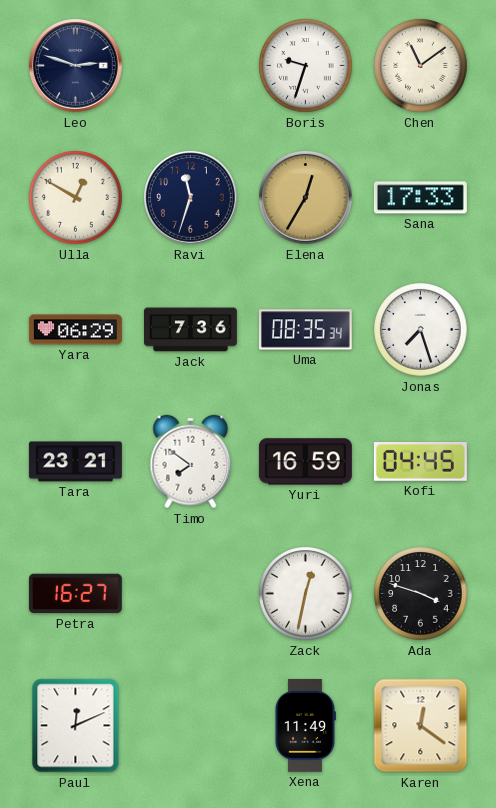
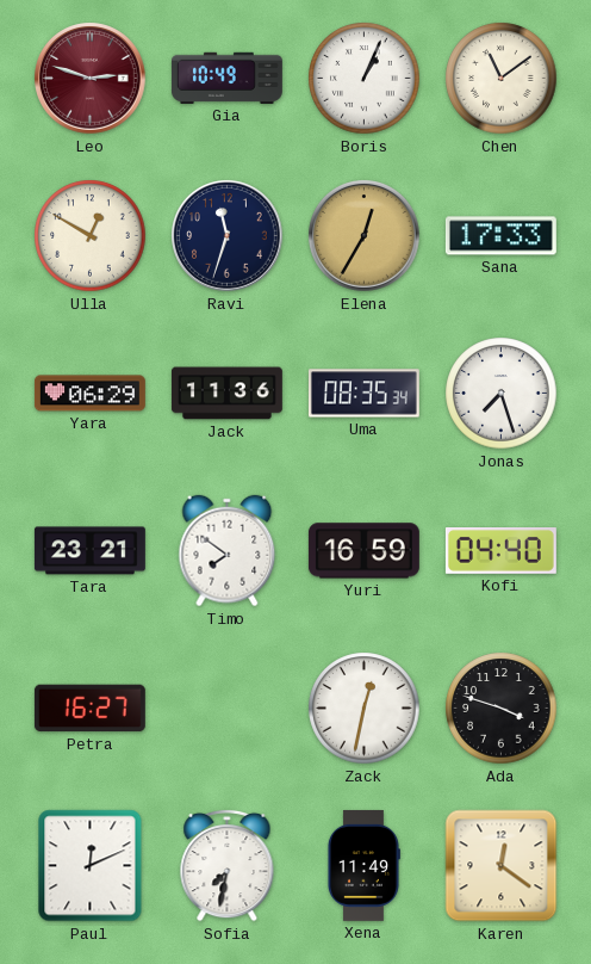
Leo dial: navy -> burgundy
Gia: none -> 10:49
Boris: 9:33 -> 1:04
Jack: 7:36 -> 11:36
Kofi: 04:45 -> 04:40
Sofia: none -> 7:32
